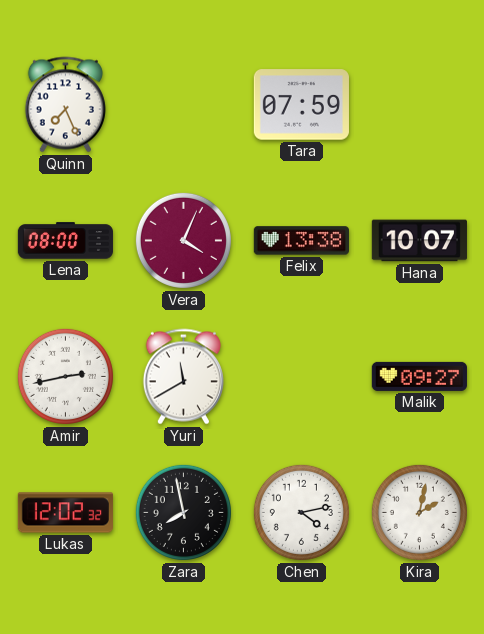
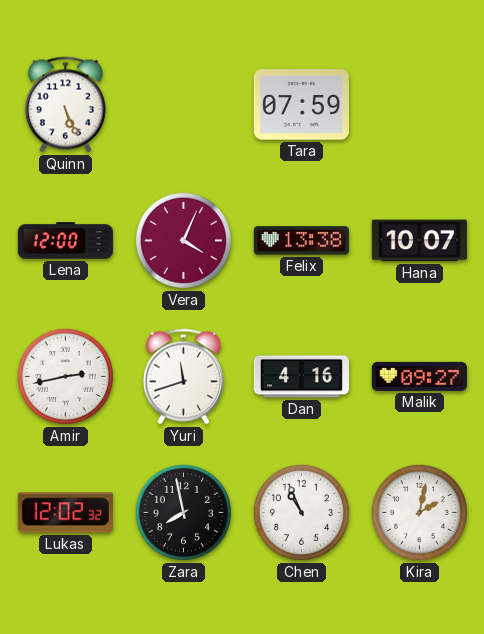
Quinn: 7:26 -> 5:26
Lena: 08:00 -> 12:00
Yuri: 11:40 -> 11:42
Dan: none -> 4:16
Chen: 4:13 -> 10:56
